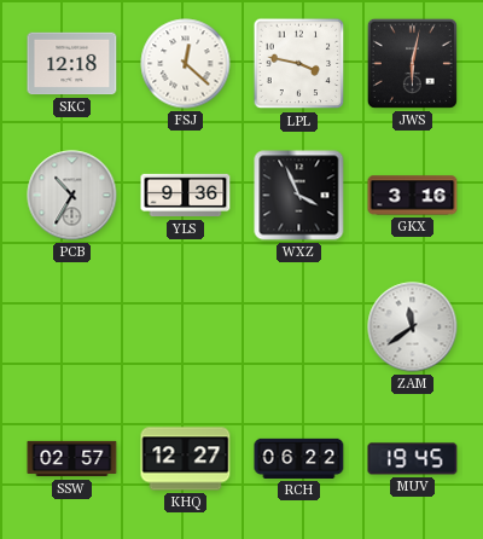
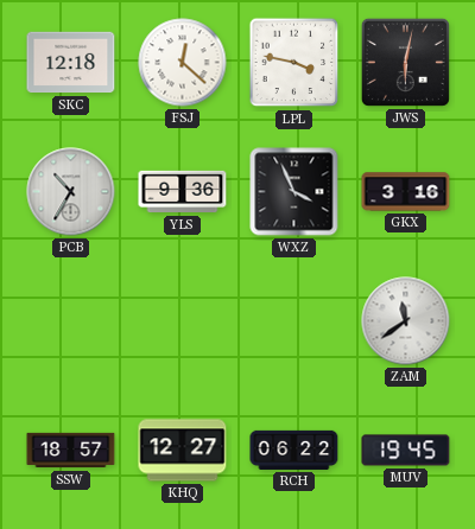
SSW: 02:57 -> 18:57
